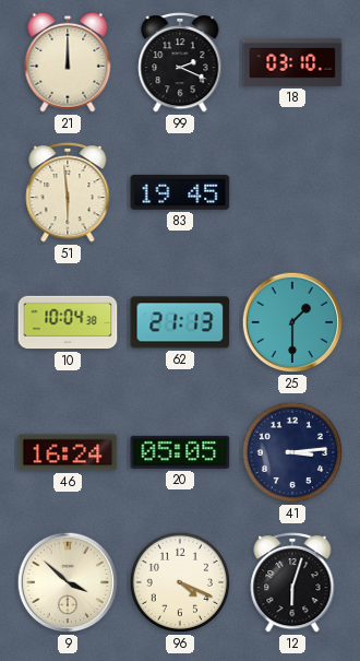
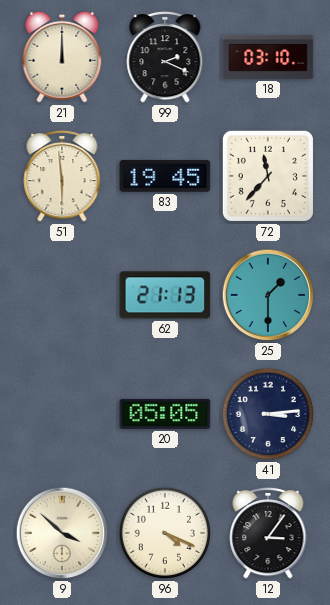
72: none -> 11:37
10: 10:04 -> none
46: 16:24 -> none
12: 6:03 -> 3:06
